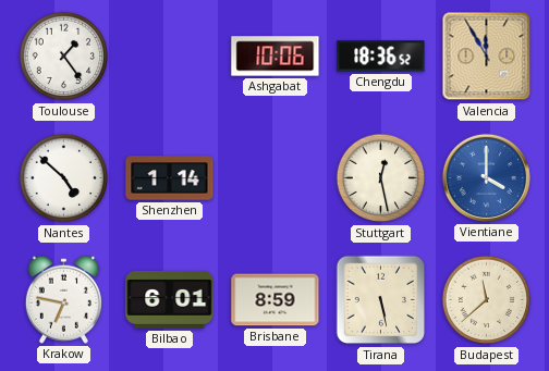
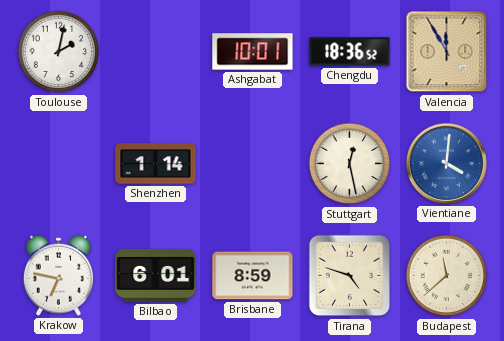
Toulouse: 1:24 -> 2:02
Ashgabat: 10:06 -> 10:01
Nantes: 4:52 -> none
Vientiane: 4:00 -> 4:01
Tirana: 5:28 -> 4:48
